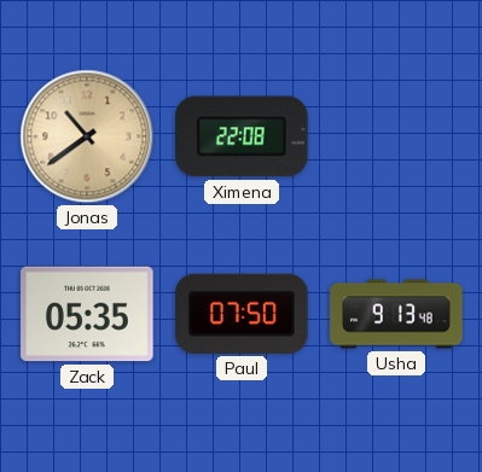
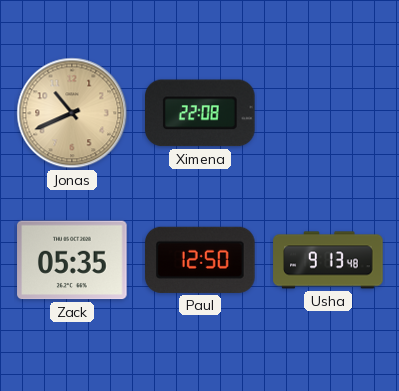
Jonas: 10:39 -> 10:41
Paul: 07:50 -> 12:50
